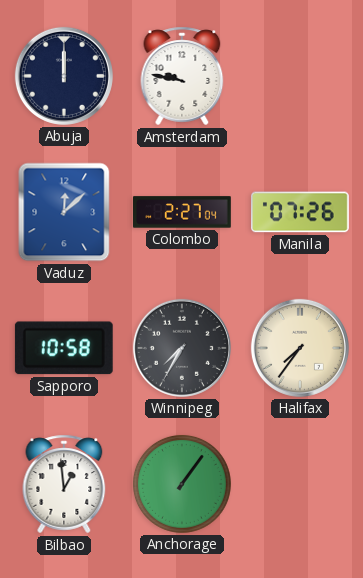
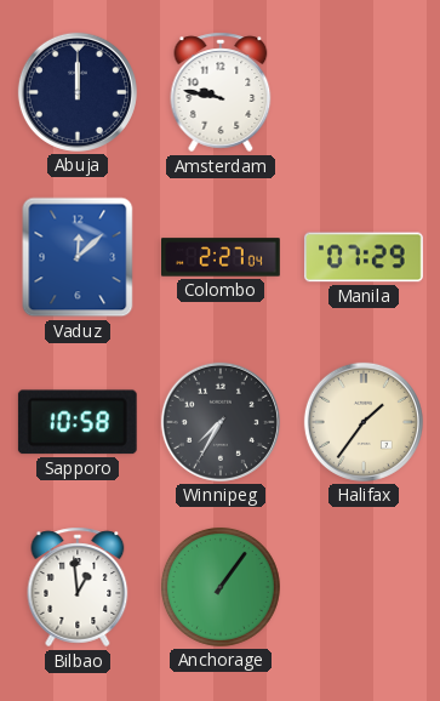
Manila: 07:26 -> 07:29
Halifax: 7:36 -> 1:36
